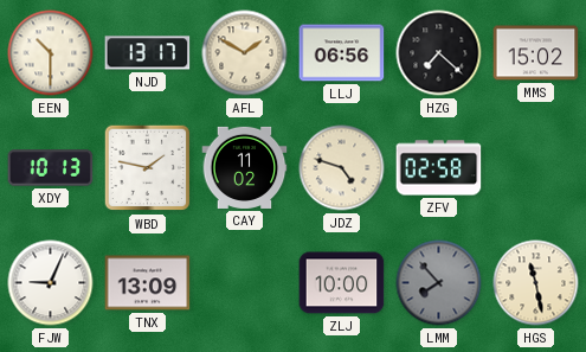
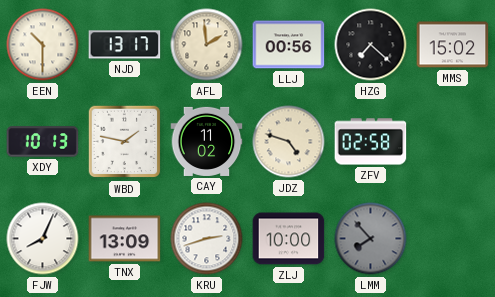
AFL: 1:50 -> 1:59
LLJ: 06:56 -> 00:56
FJW: 9:04 -> 8:04
KRU: none -> 2:42
HGS: 11:28 -> none
